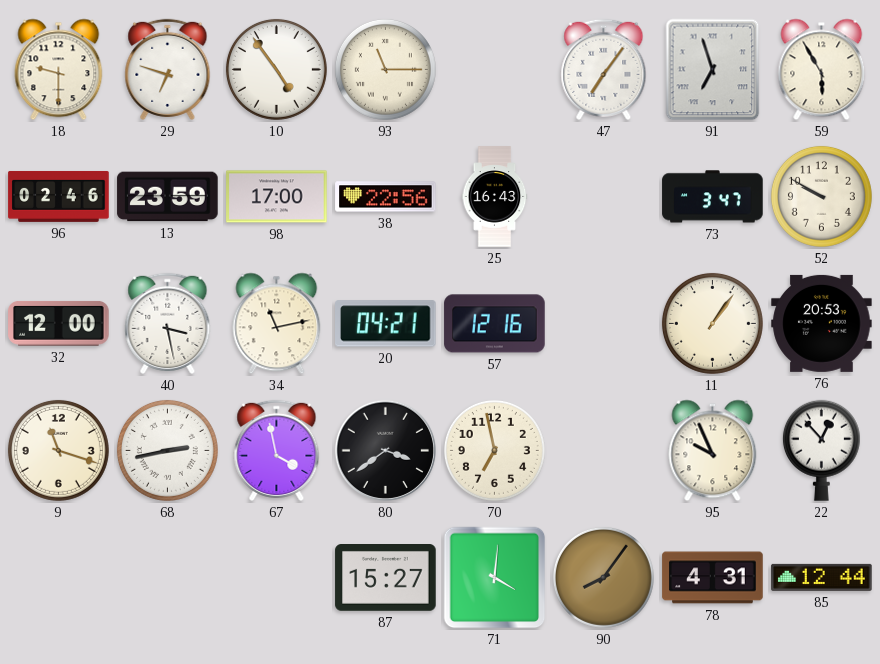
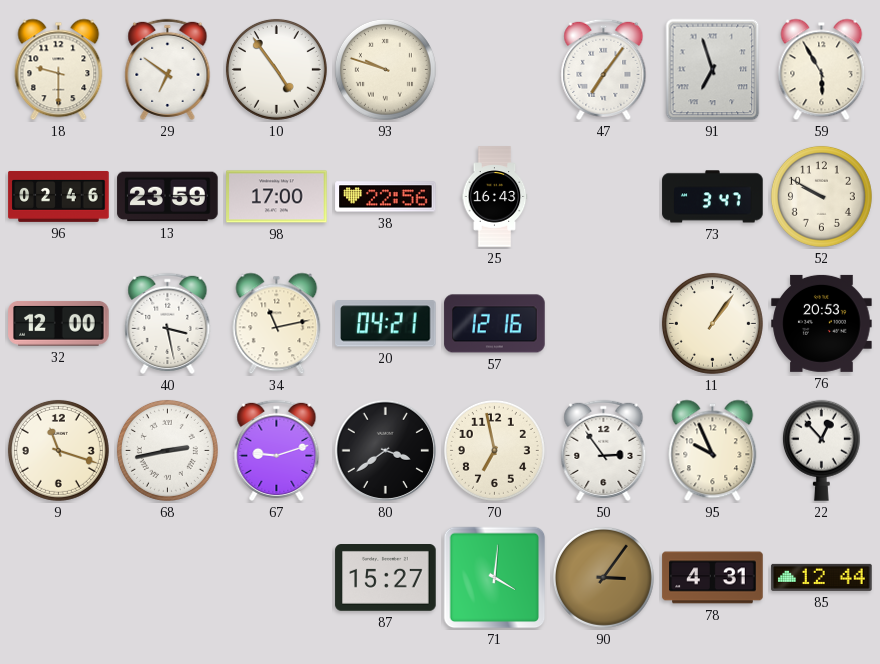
29: 6:48 -> 6:51
93: 11:15 -> 9:48
67: 3:58 -> 9:12
50: none -> 2:54
90: 8:06 -> 3:06
